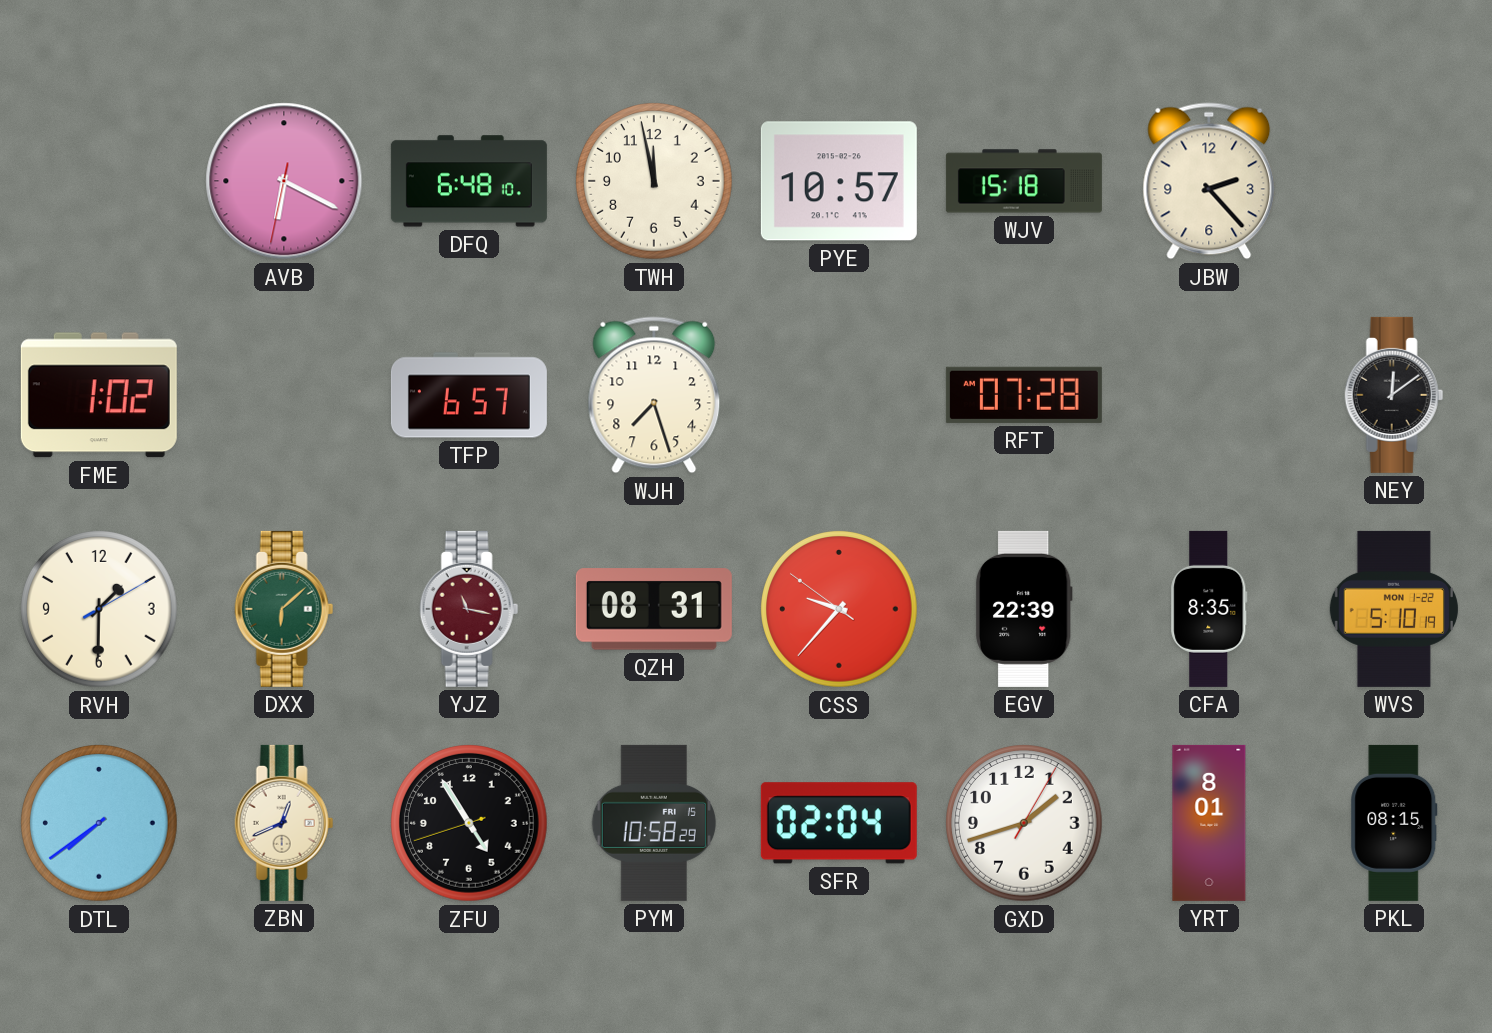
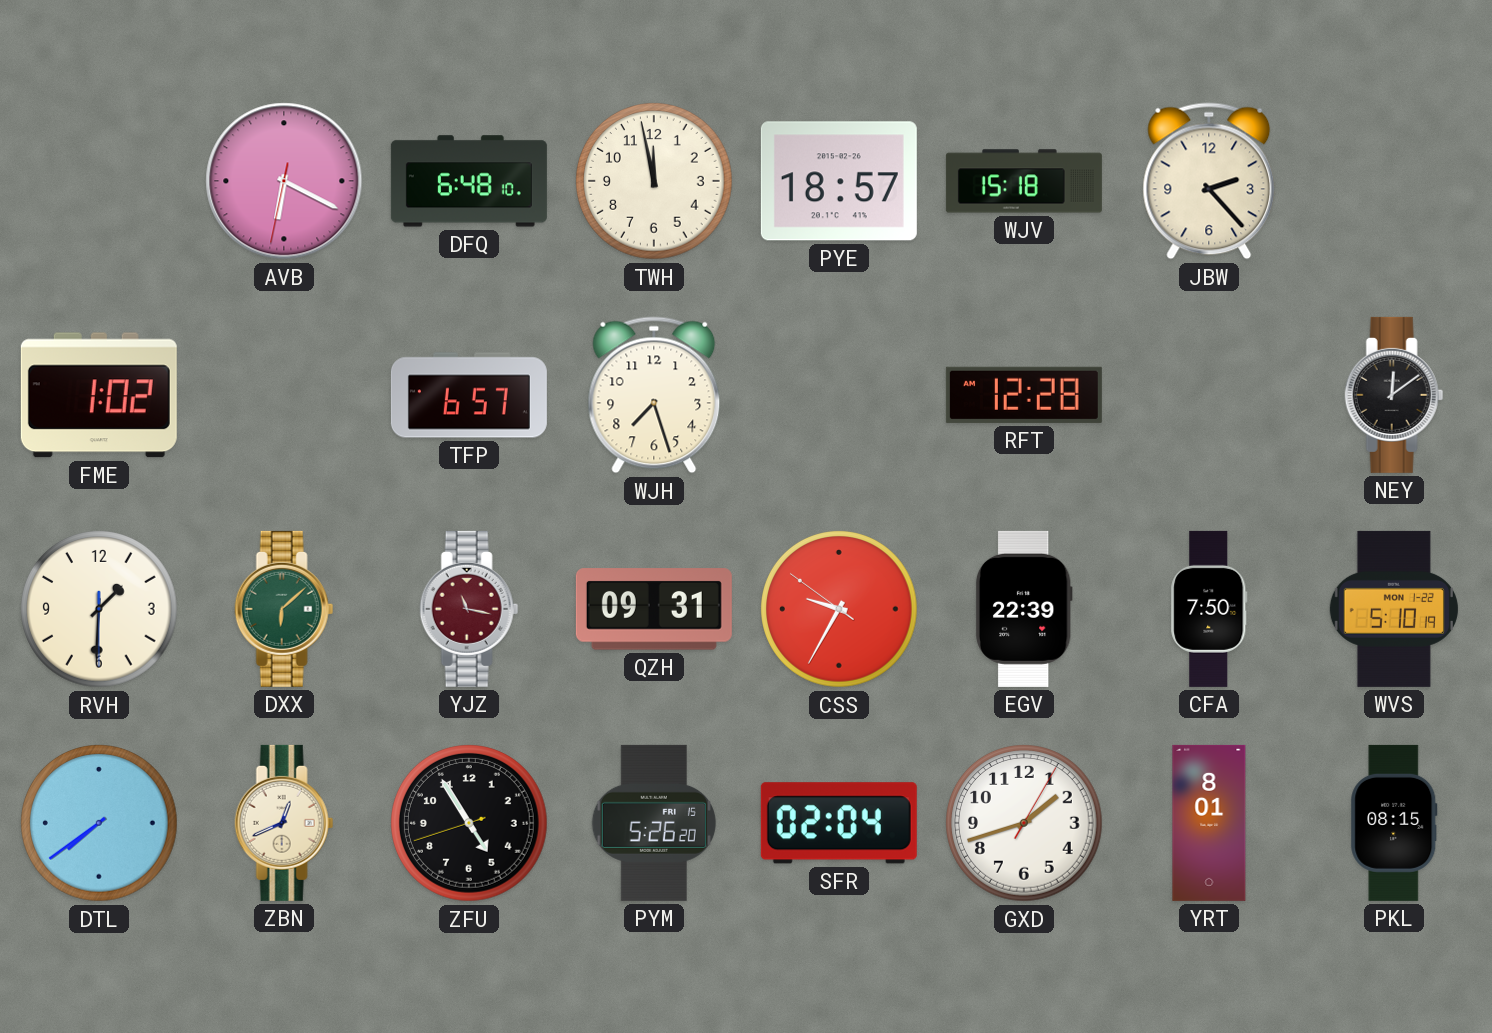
PYE: 10:57 -> 18:57
RFT: 07:28 -> 12:28
RVH: 1:30:10 -> 1:30:30
QZH: 08:31 -> 09:31
CSS: 9:36 -> 9:34
CFA: 8:35 -> 7:50
PYM: 10:58 -> 5:26
